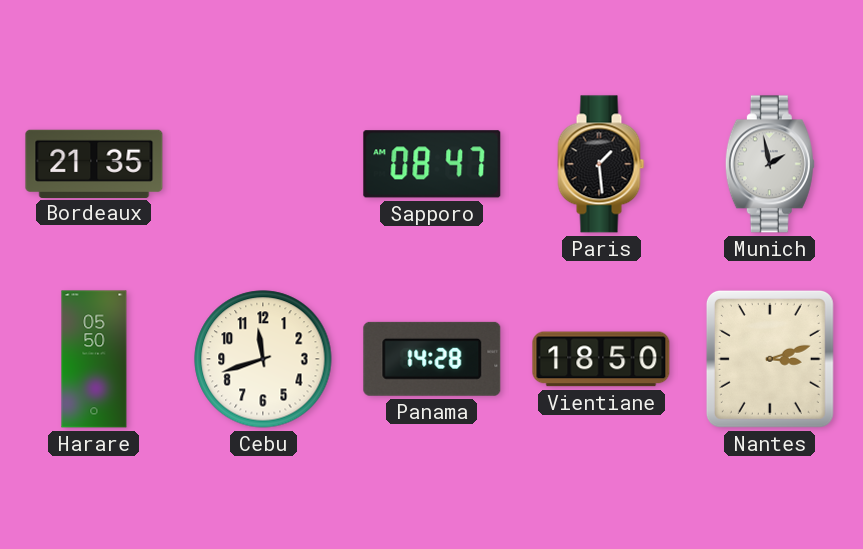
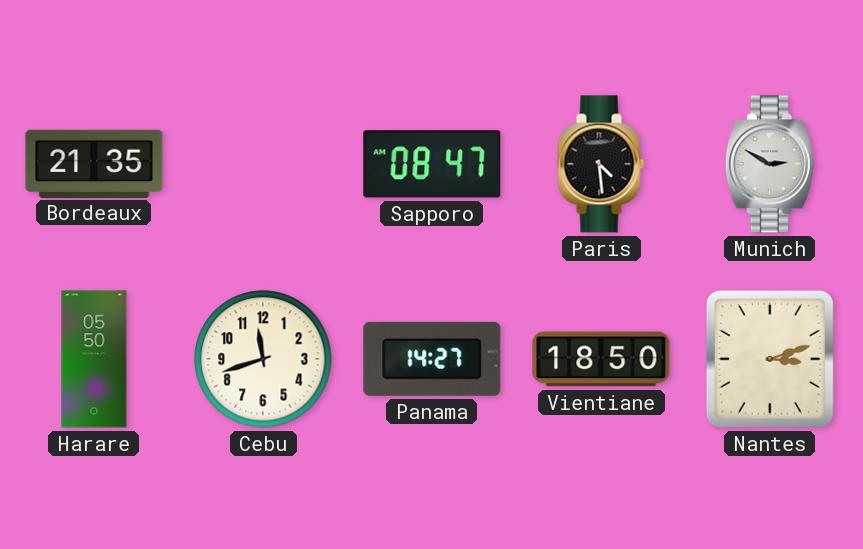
Paris: 1:29 -> 4:29
Munich: 1:58 -> 2:50
Panama: 14:28 -> 14:27
